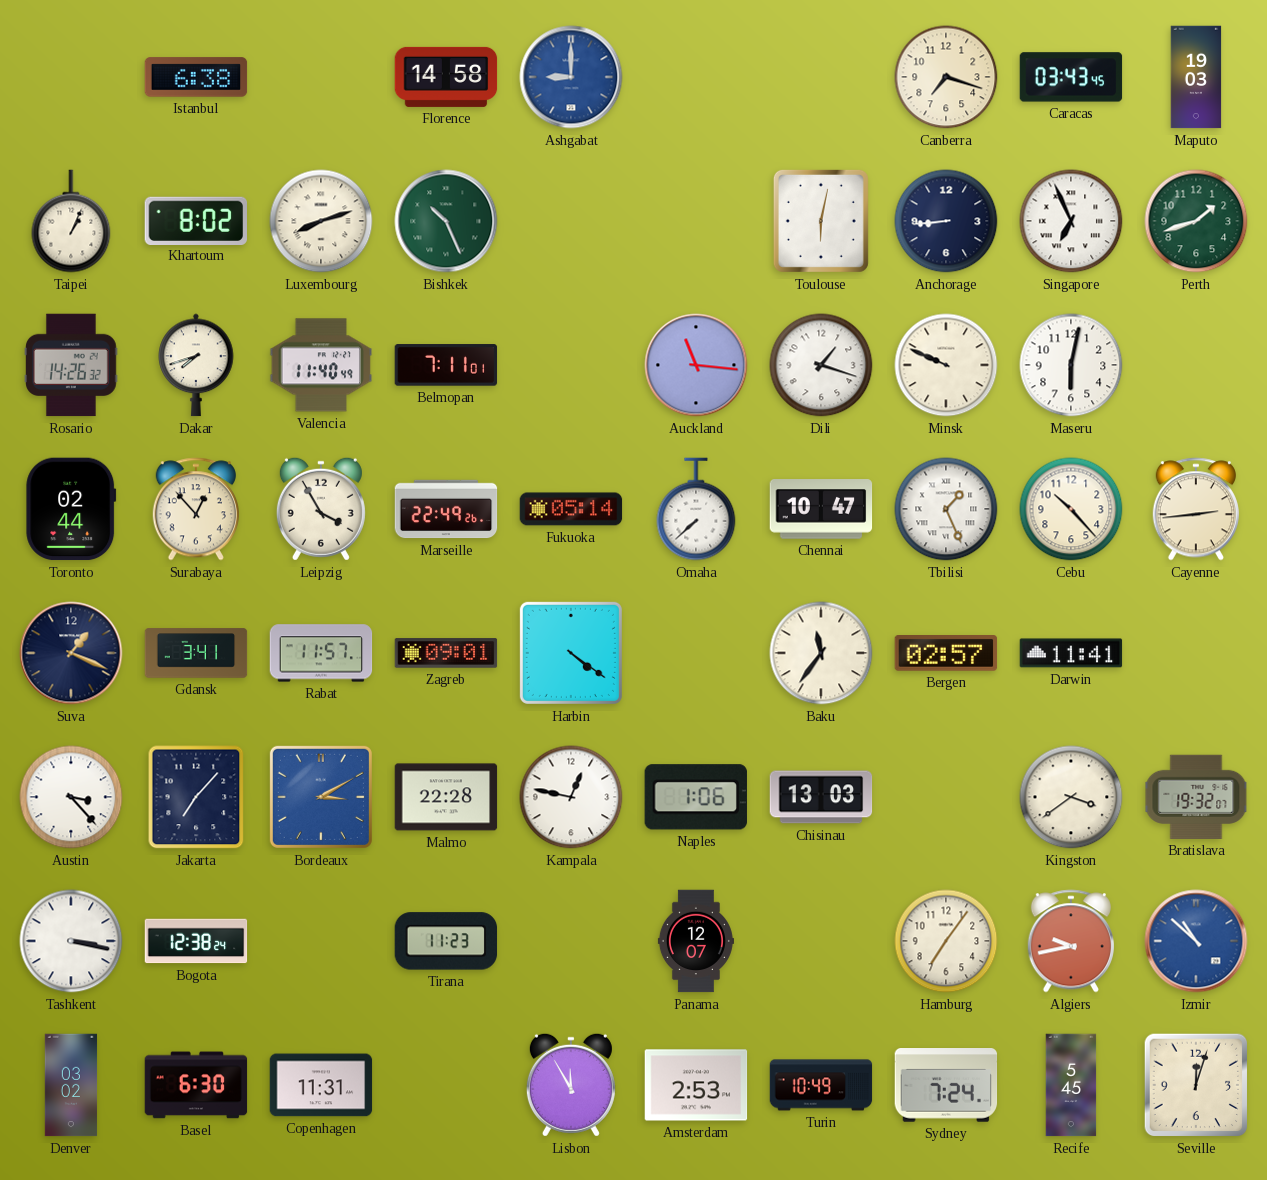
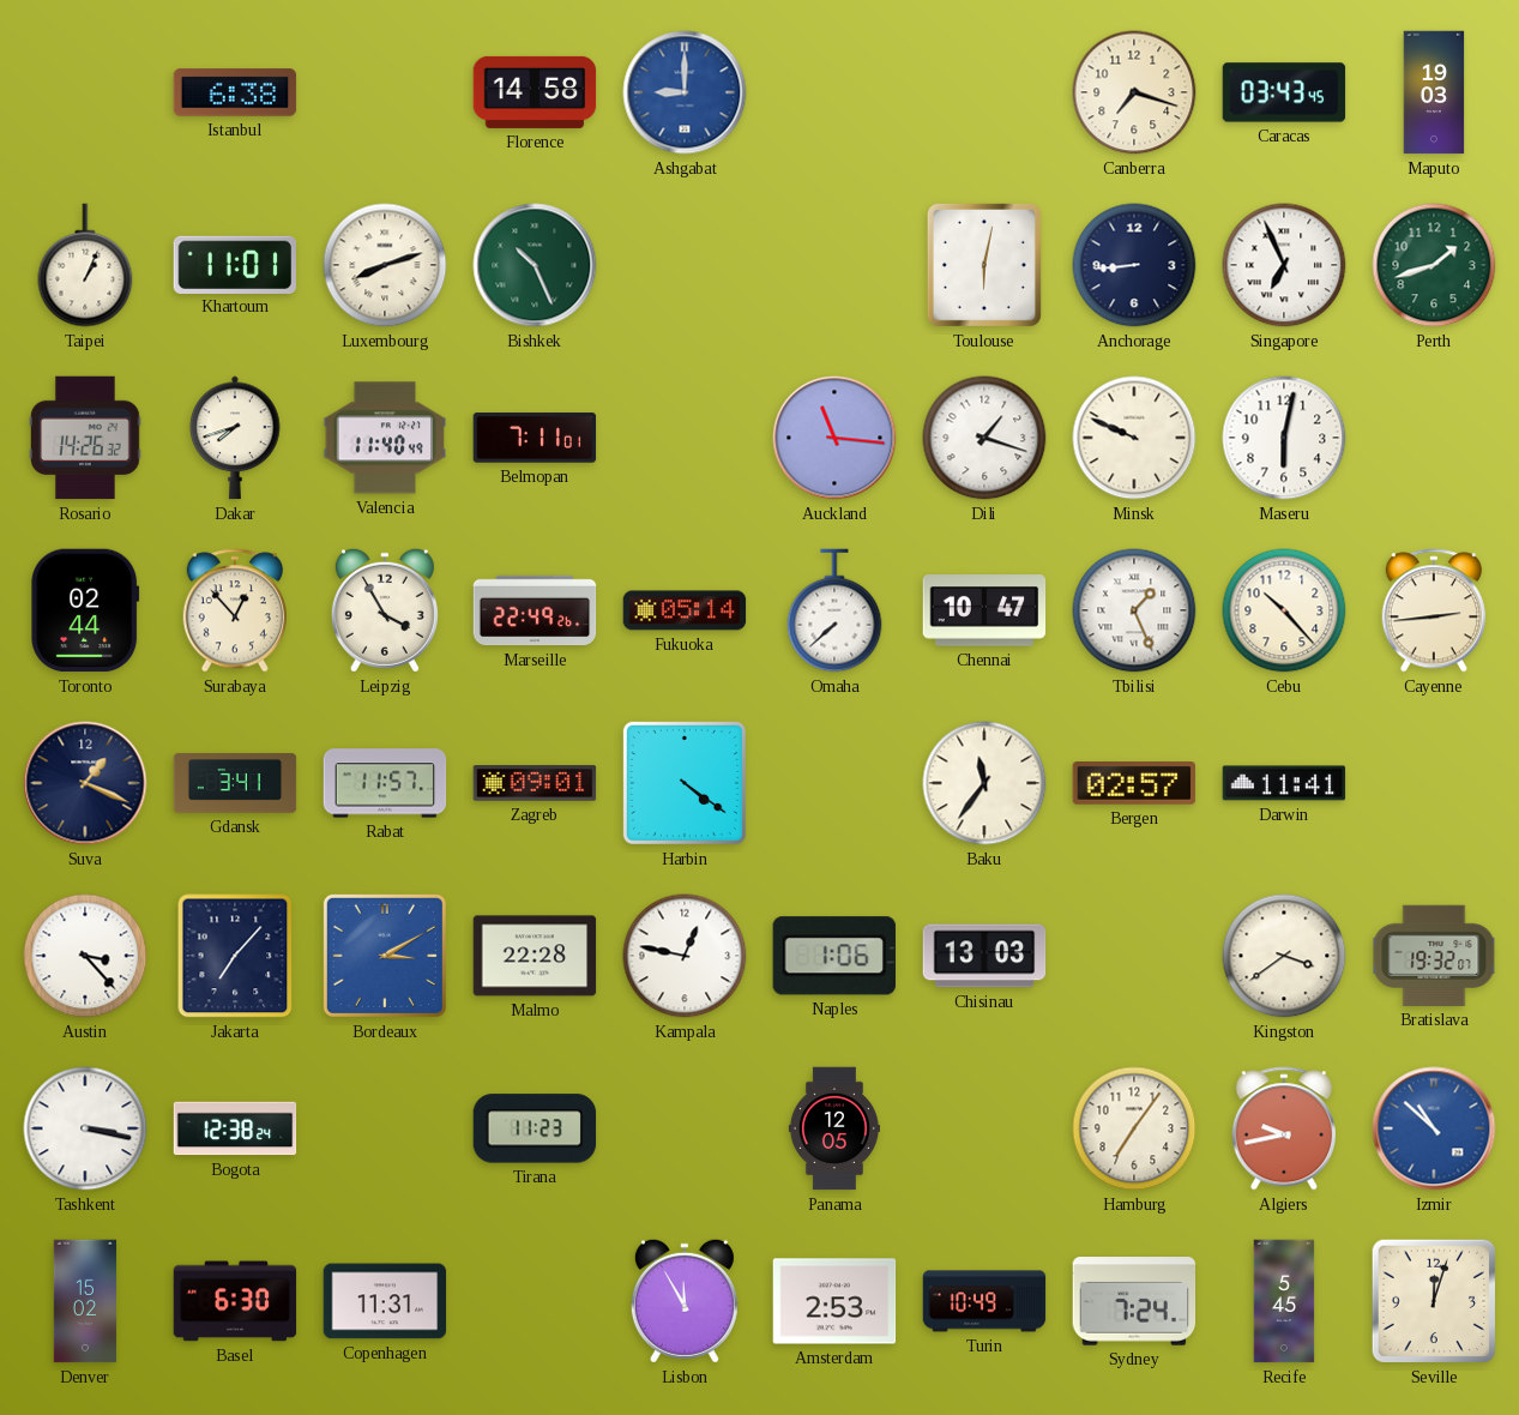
Khartoum: 8:02 -> 11:01
Panama: 12:07 -> 12:05
Denver: 03:02 -> 15:02
